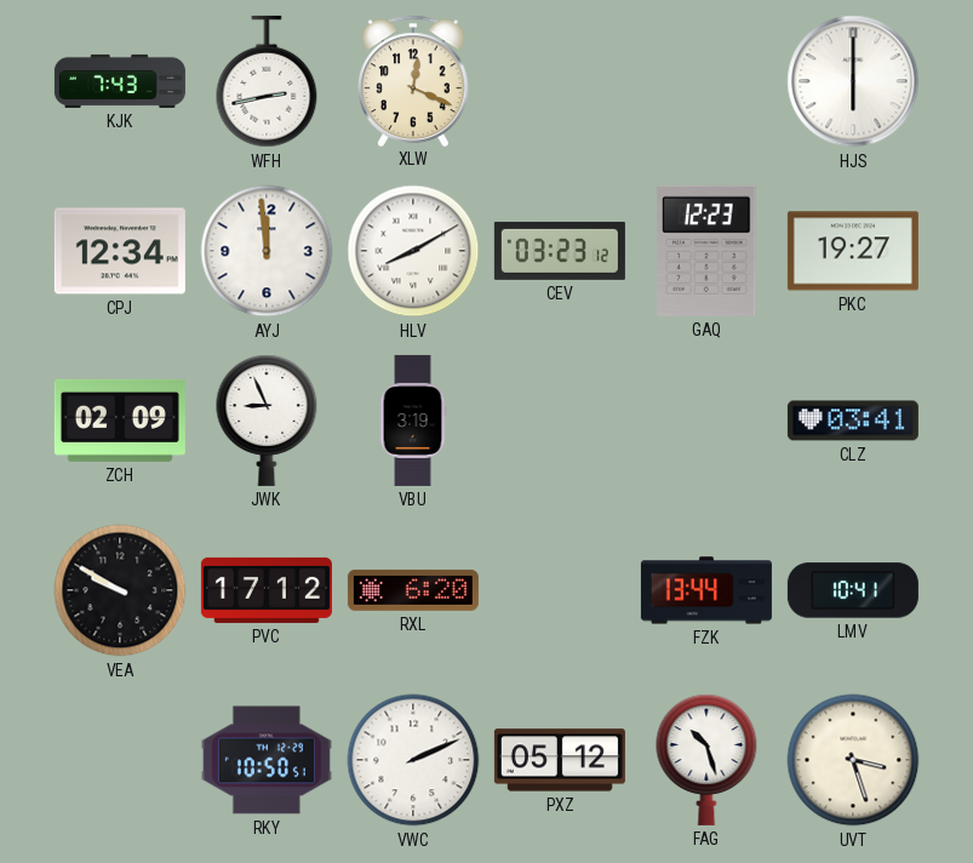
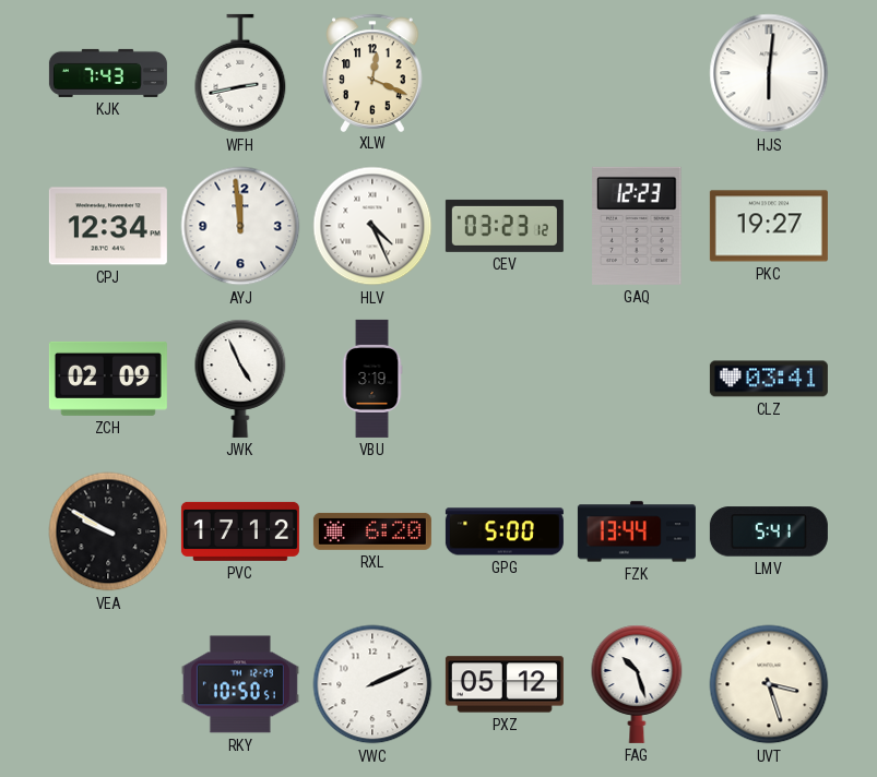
HJS: 6:00 -> 6:01
HLV: 8:10 -> 4:26
JWK: 8:56 -> 4:56
GPG: none -> 5:00
LMV: 10:41 -> 5:41
